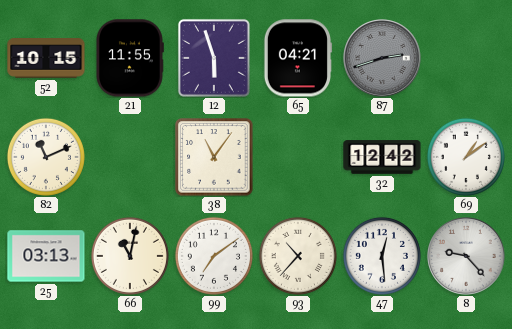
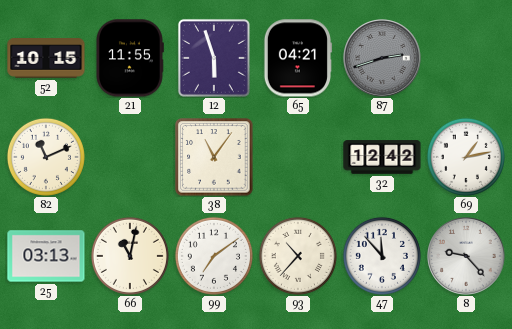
69: 1:09 -> 1:13
47: 12:29 -> 11:53
